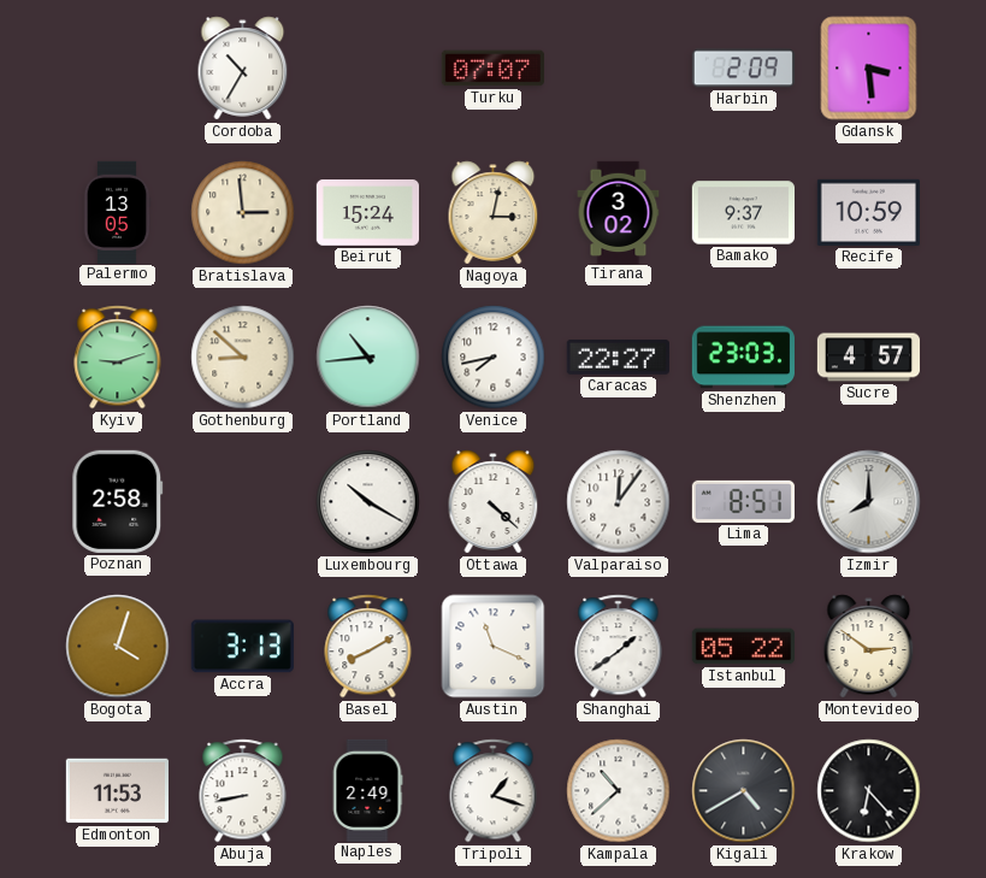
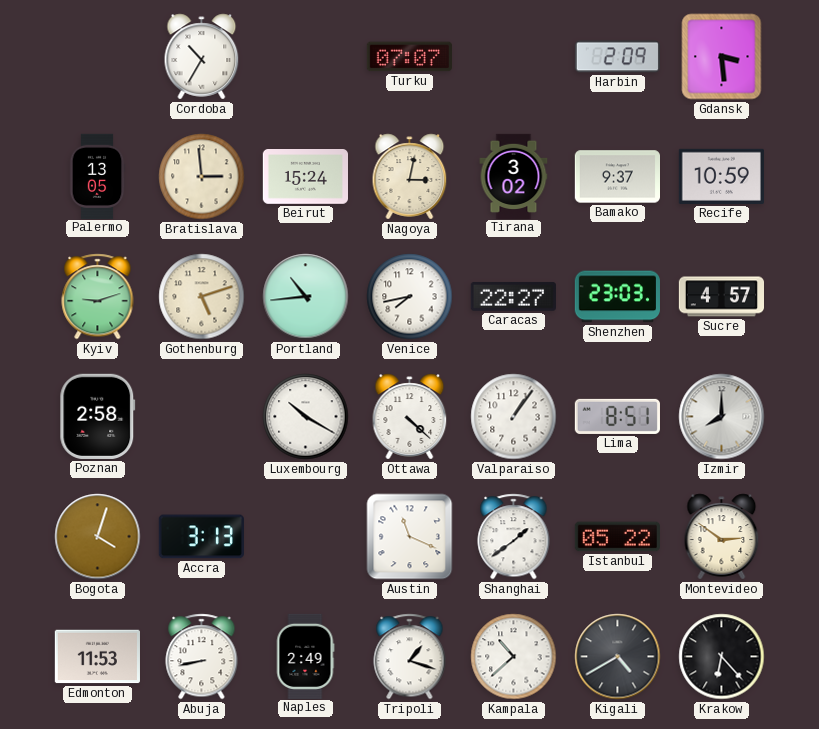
Gothenburg: 8:52 -> 5:12
Valparaiso: 12:06 -> 1:06
Basel: 8:10 -> none
